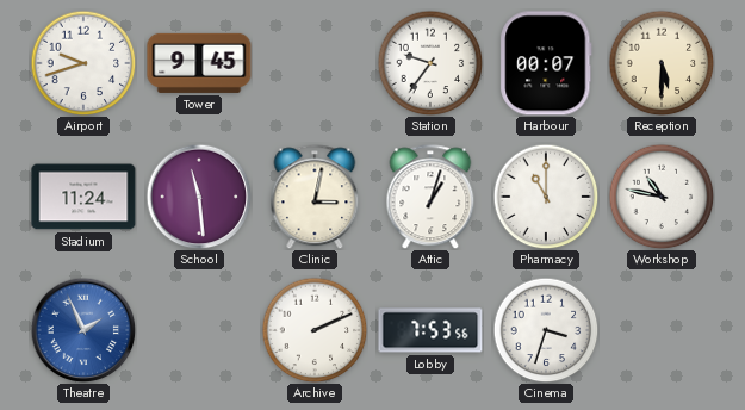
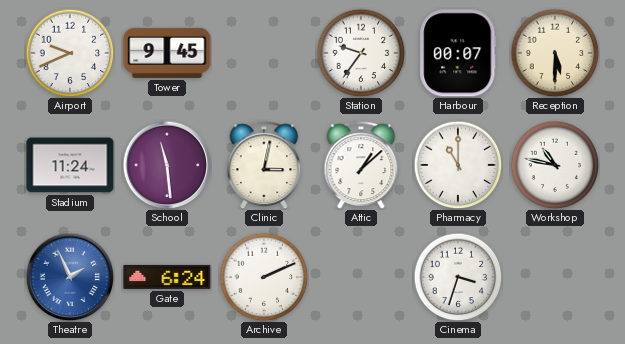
Airport: 9:42 -> 9:41
Attic: 1:03 -> 1:08
Gate: none -> 6:24
Lobby: 7:53 -> none
